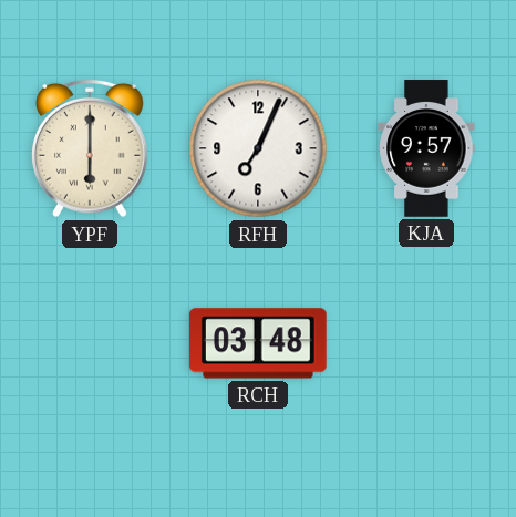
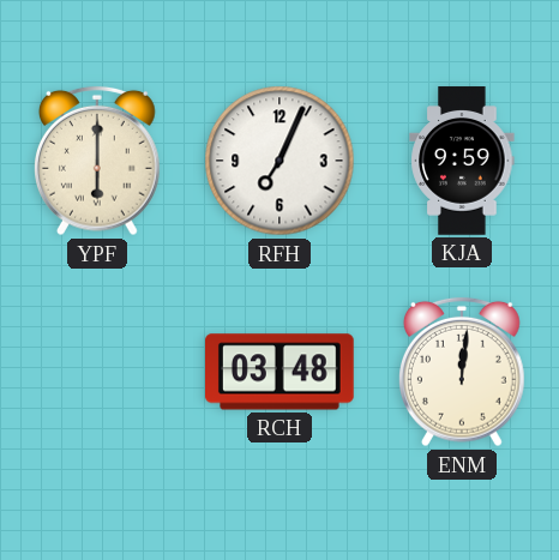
KJA: 9:57 -> 9:59
ENM: none -> 12:01
